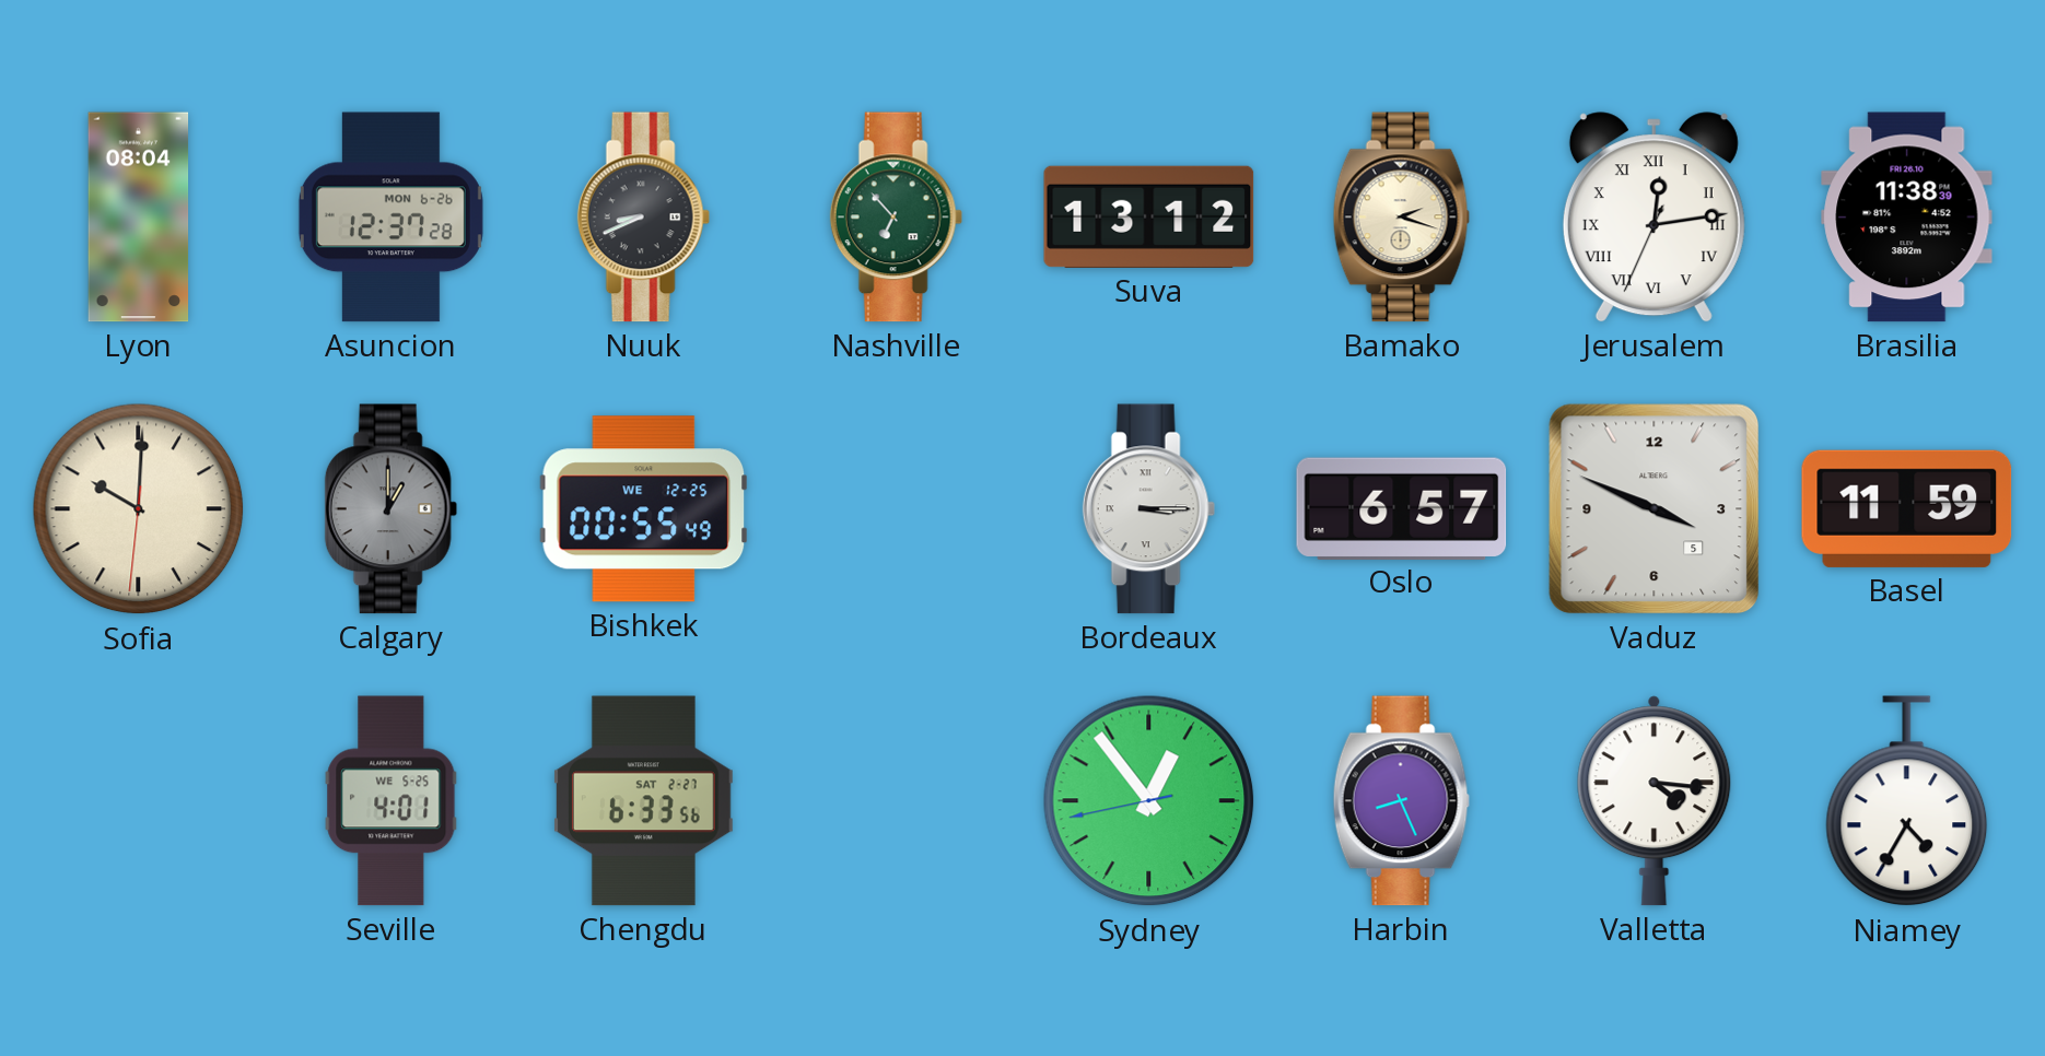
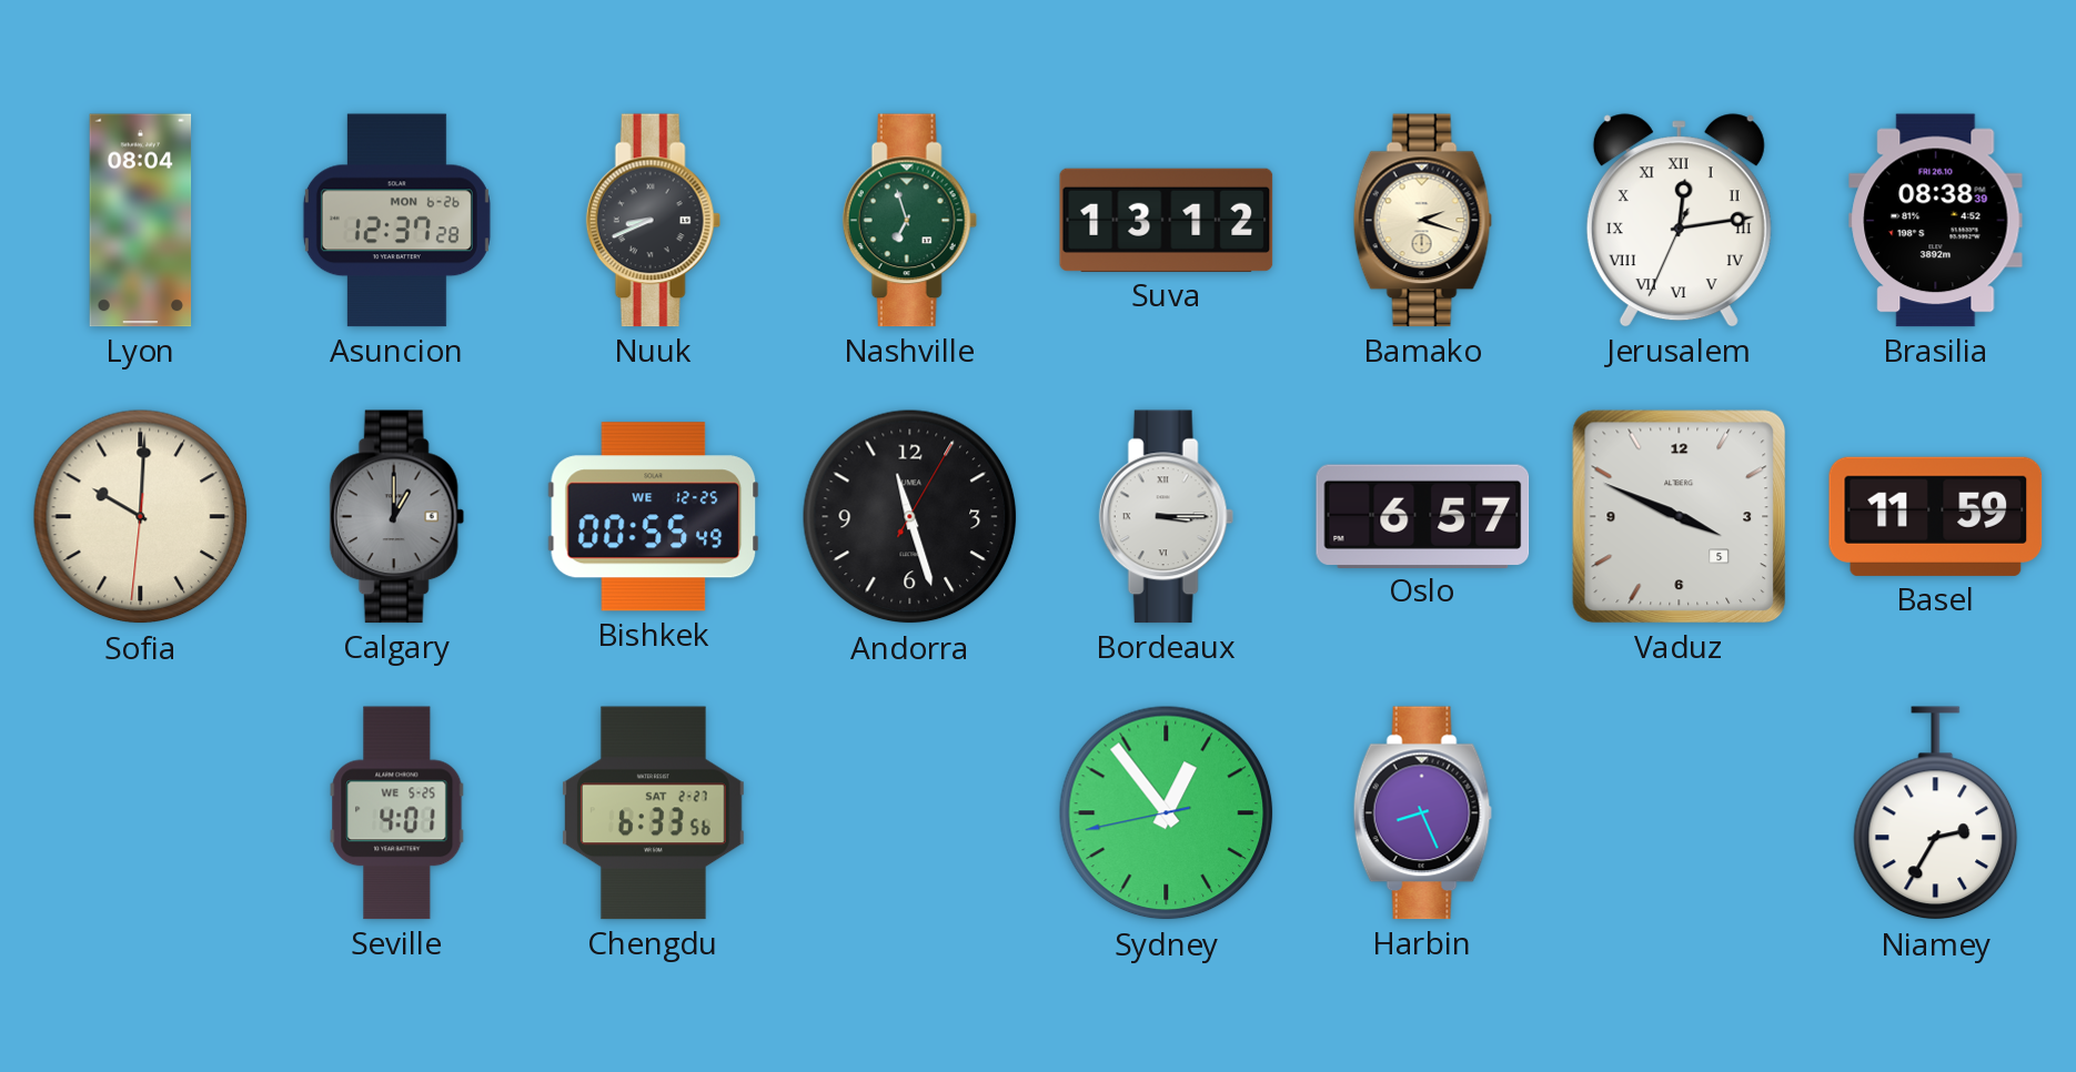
Nashville: 6:53 -> 6:57
Brasilia: 11:38 -> 08:38
Andorra: none -> 11:27
Valletta: 4:16 -> none
Niamey: 4:35 -> 2:35
